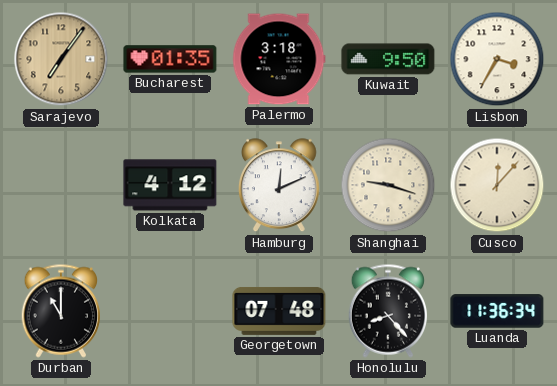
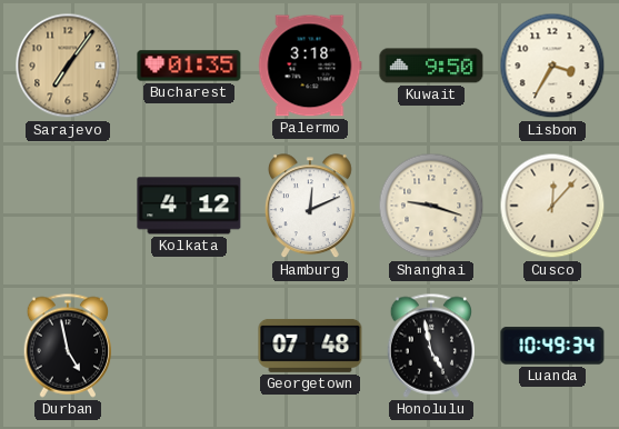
Durban: 11:00 -> 4:58
Honolulu: 8:23 -> 4:58
Luanda: 11:36 -> 10:49
